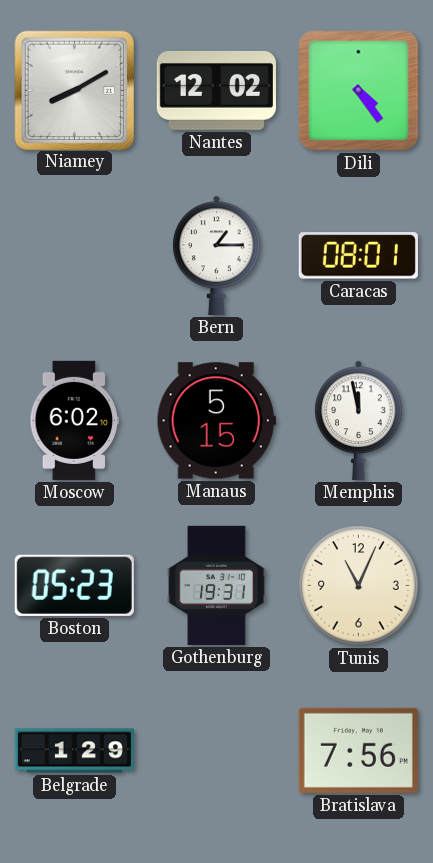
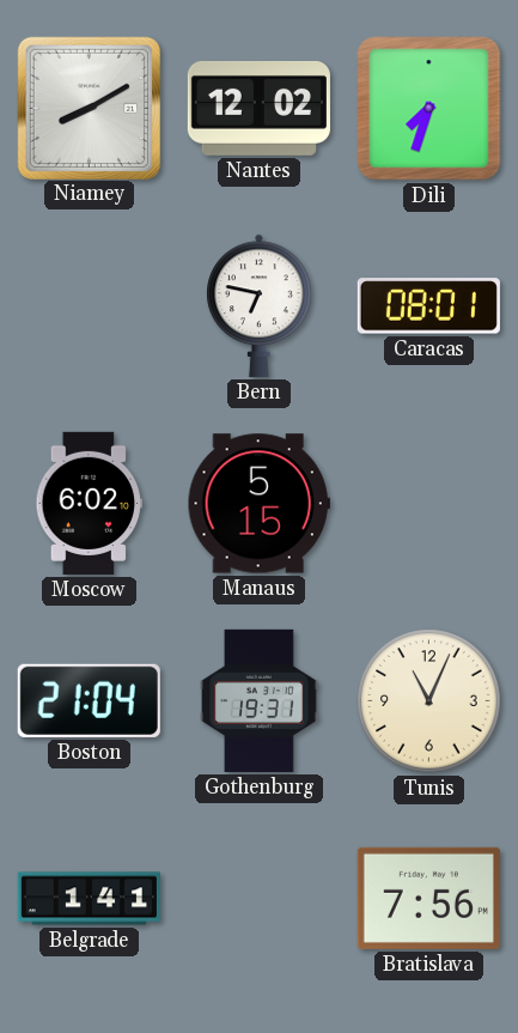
Dili: 4:24 -> 7:33
Bern: 1:15 -> 6:47
Memphis: 11:58 -> none
Boston: 05:23 -> 21:04
Belgrade: 1:29 -> 1:41
